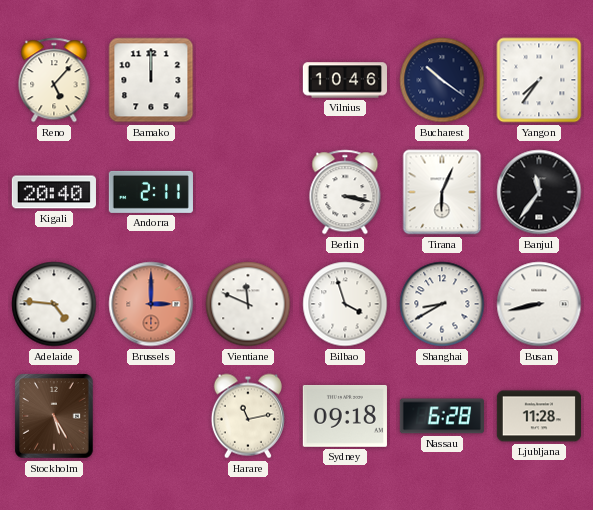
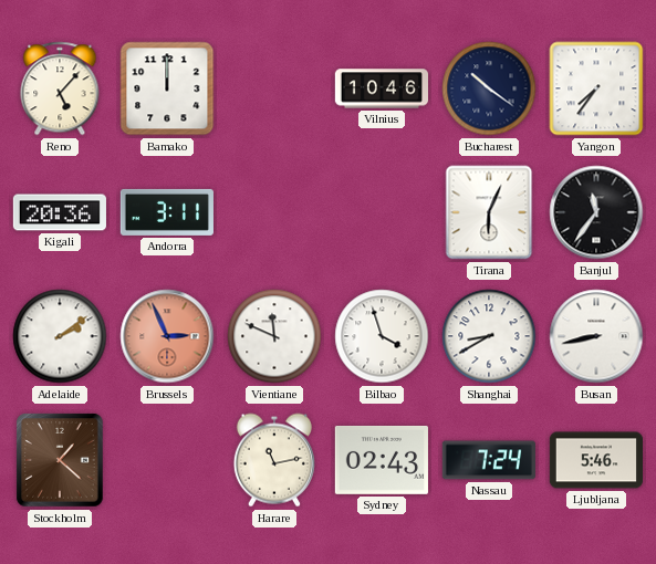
Kigali: 20:40 -> 20:36
Andorra: 2:11 -> 3:11
Berlin: 3:17 -> none
Adelaide: 4:46 -> 2:09
Brussels: 3:00 -> 2:56
Stockholm: 5:25 -> 1:22
Sydney: 09:18 -> 02:43
Nassau: 6:28 -> 7:24
Ljubljana: 11:28 -> 5:46
